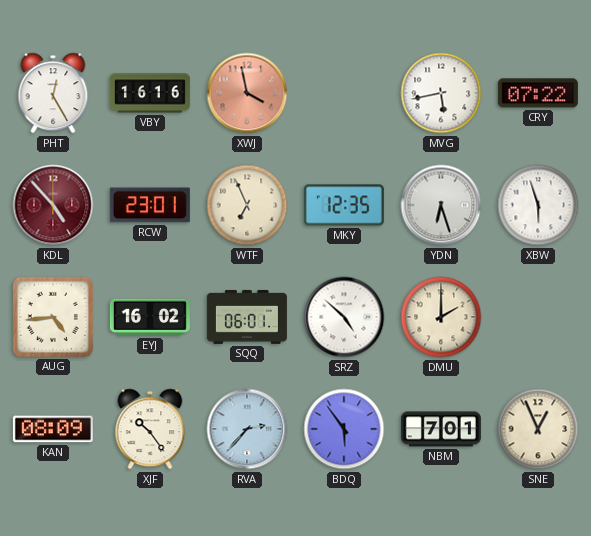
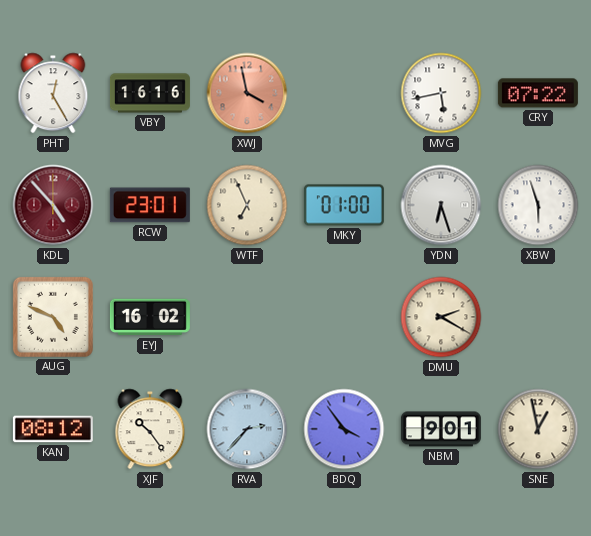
MKY: 12:35 -> 01:00
AUG: 4:44 -> 4:49
SQQ: 06:01 -> none
SRZ: 4:52 -> none
DMU: 2:00 -> 2:20
KAN: 08:09 -> 08:12
BDQ: 5:54 -> 3:54
NBM: 7:01 -> 9:01
SNE: 12:56 -> 12:58
